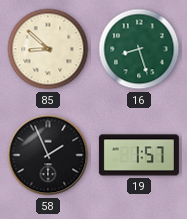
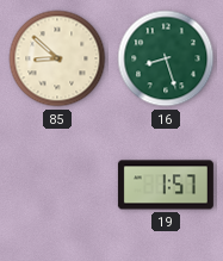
58: 1:56 -> none
